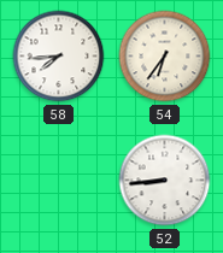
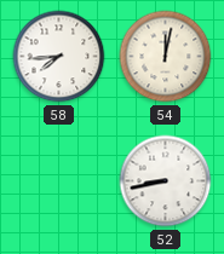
54: 6:36 -> 12:02
52: 8:44 -> 8:43
